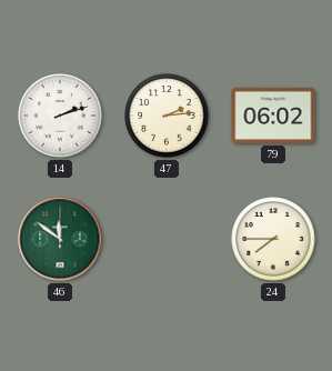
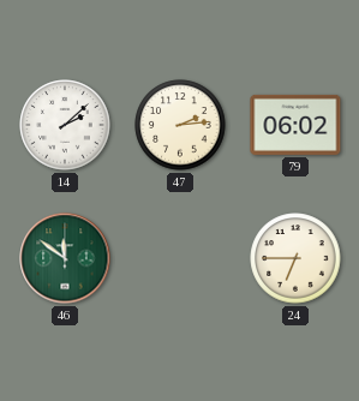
14: 2:12 -> 2:08
24: 7:45 -> 6:45
